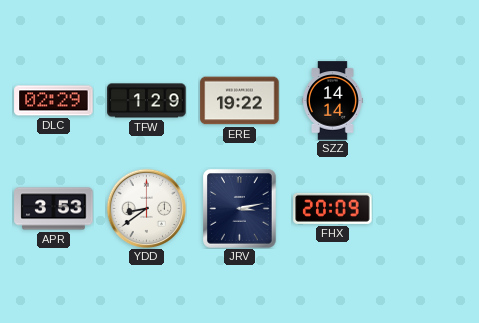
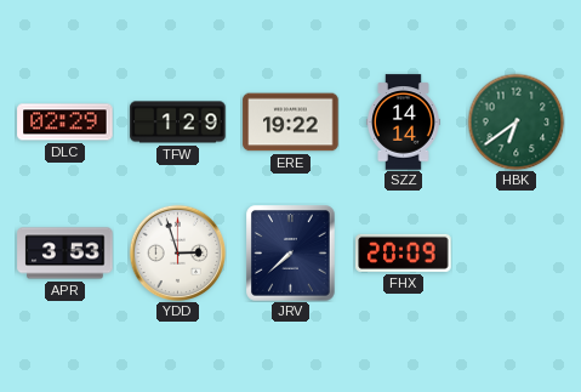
HBK: none -> 6:39
YDD: 8:39 -> 2:57
JRV: 3:13 -> 7:38
